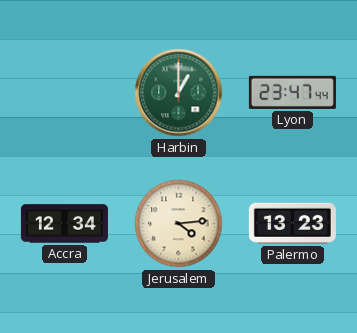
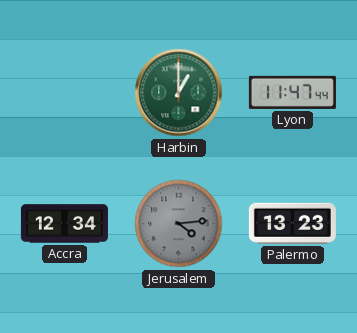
Lyon: 23:47 -> 11:47
Jerusalem dial: cream -> grey
